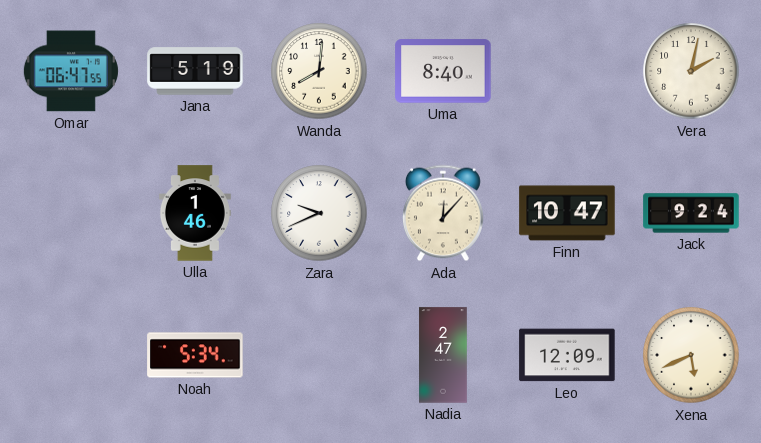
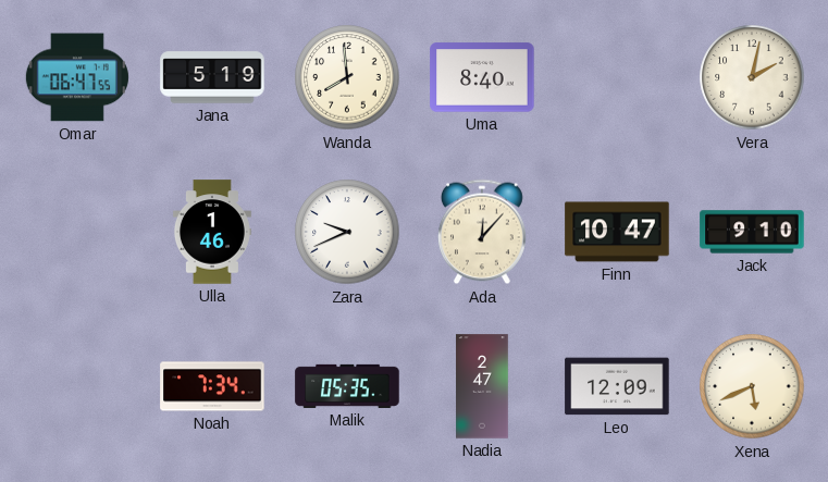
Wanda: 8:01 -> 7:59
Jack: 9:24 -> 9:10
Noah: 5:34 -> 7:34
Malik: none -> 05:35
